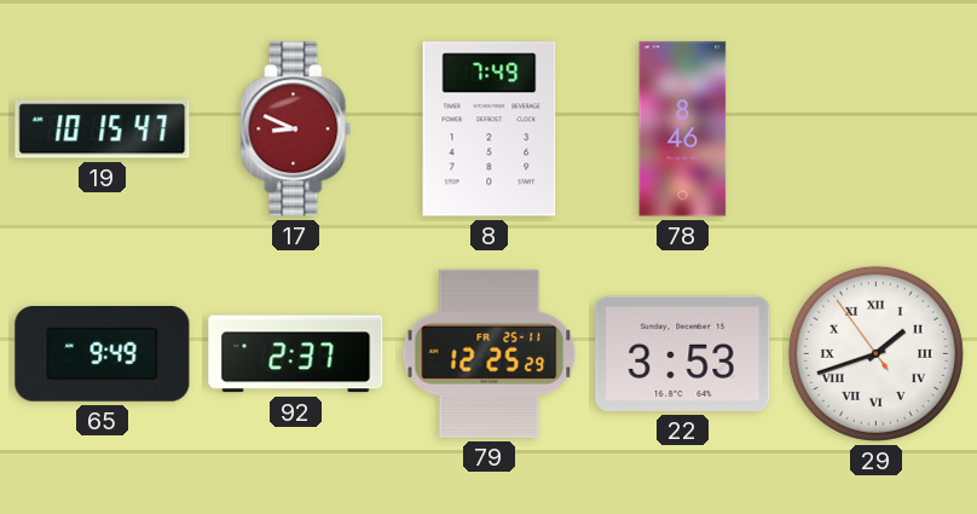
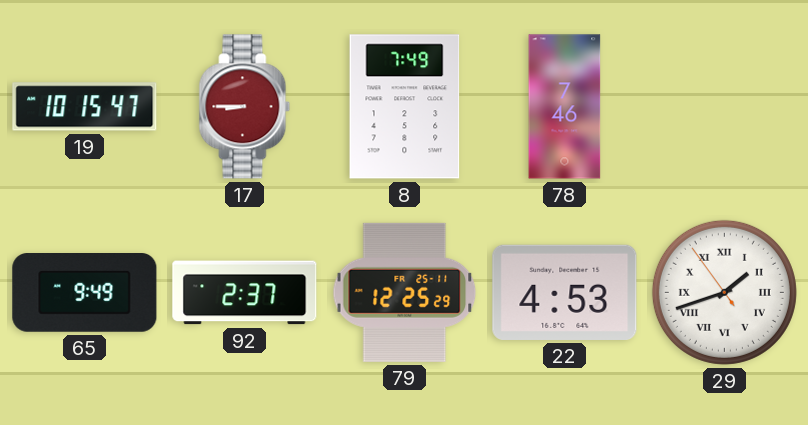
17: 8:49 -> 8:45
78: 8:46 -> 7:46
22: 3:53 -> 4:53
